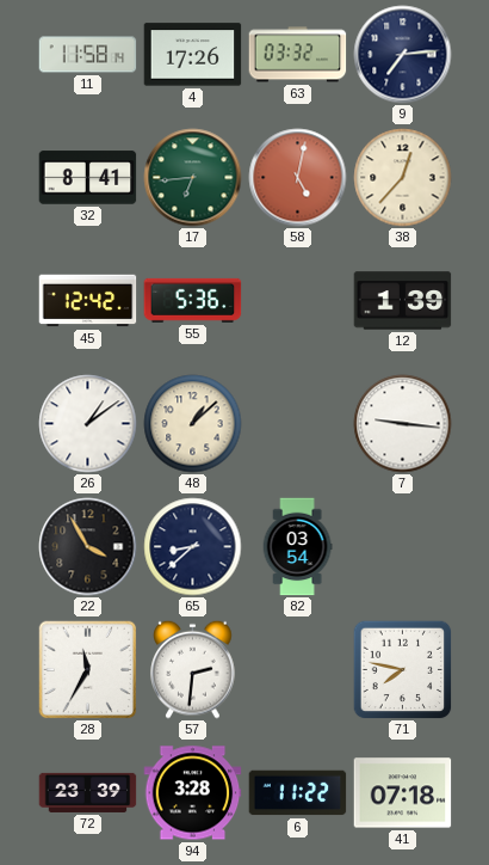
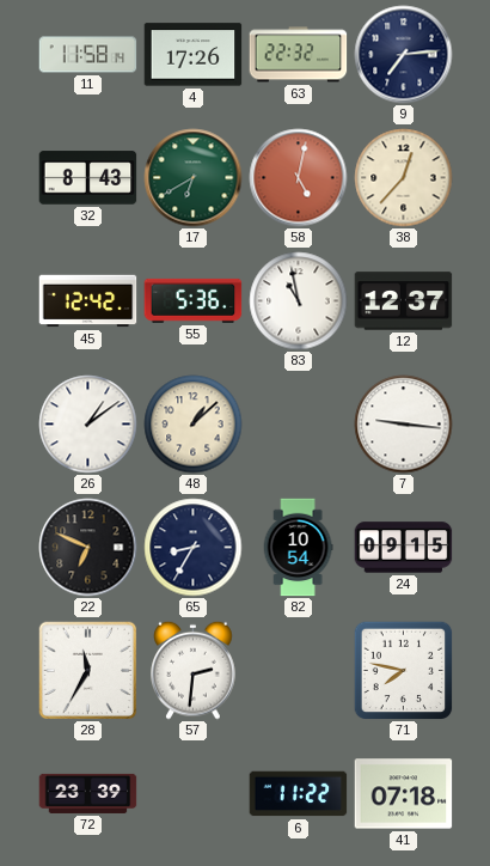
63: 03:32 -> 22:32
32: 8:41 -> 8:43
17: 6:44 -> 6:40
83: none -> 10:58
12: 1:39 -> 12:37
22: 3:55 -> 6:49
65: 8:38 -> 8:35
82: 03:54 -> 10:54
24: none -> 09:15
94: 3:28 -> none
